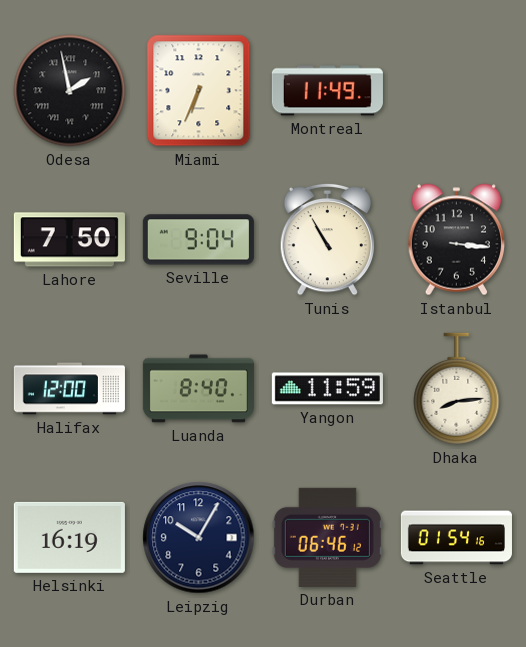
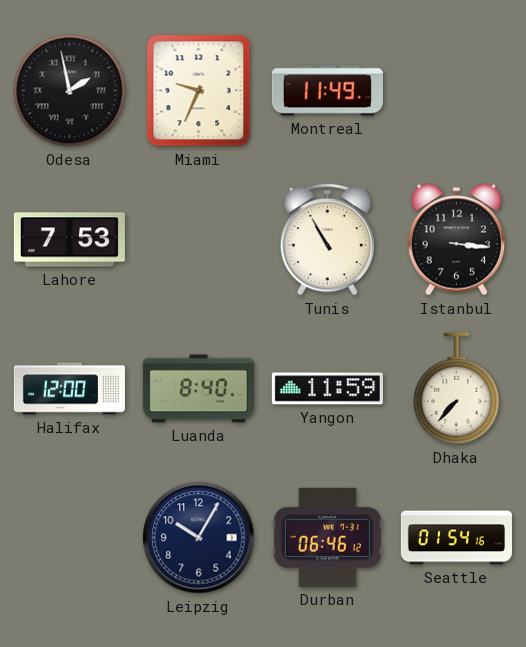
Miami: 6:34 -> 9:34
Lahore: 7:50 -> 7:53
Seville: 9:04 -> none
Dhaka: 8:14 -> 7:37
Helsinki: 16:19 -> none
